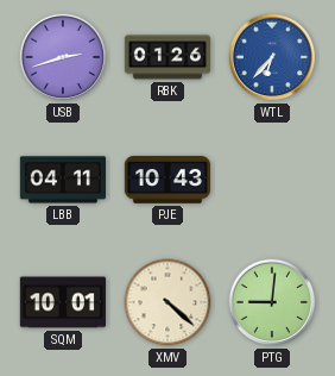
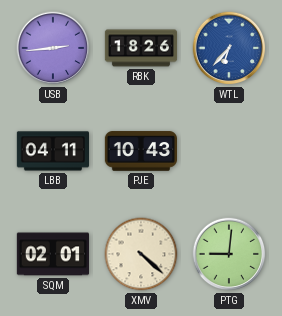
USB: 2:42 -> 2:44
RBK: 01:26 -> 18:26
SQM: 10:01 -> 02:01
